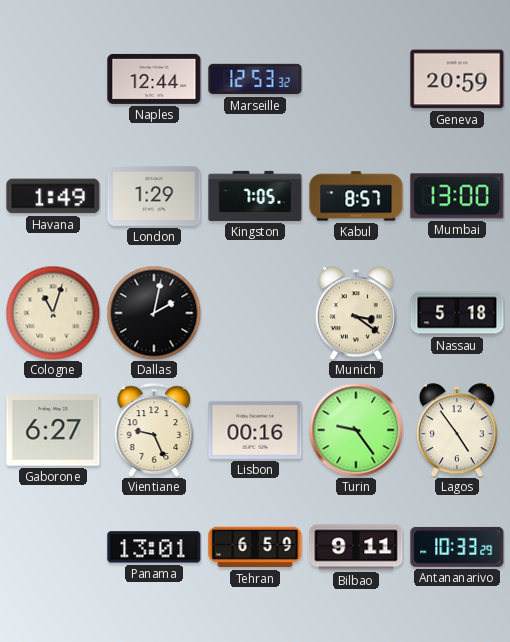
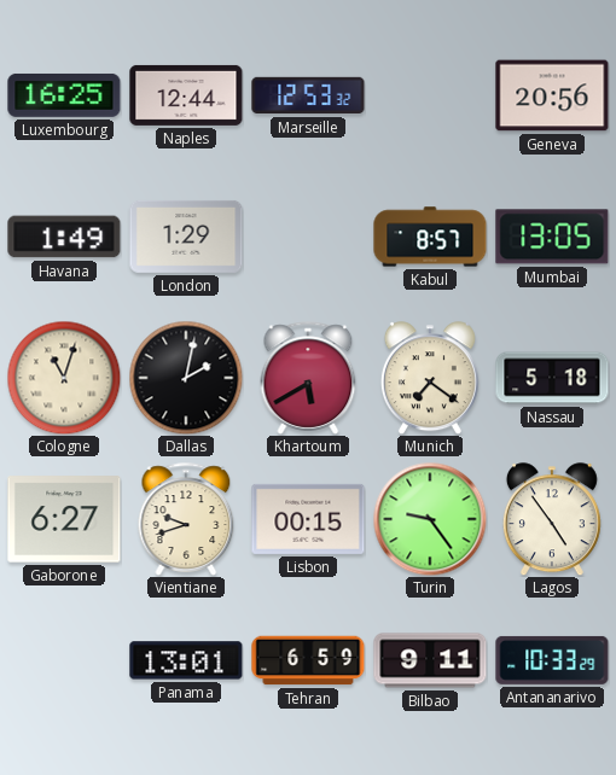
Luxembourg: none -> 16:25
Geneva: 20:59 -> 20:56
Kingston: 7:05 -> none
Mumbai: 13:00 -> 13:05
Khartoum: none -> 5:40
Munich: 3:21 -> 7:21
Vientiane: 9:26 -> 9:42
Lisbon: 00:16 -> 00:15
